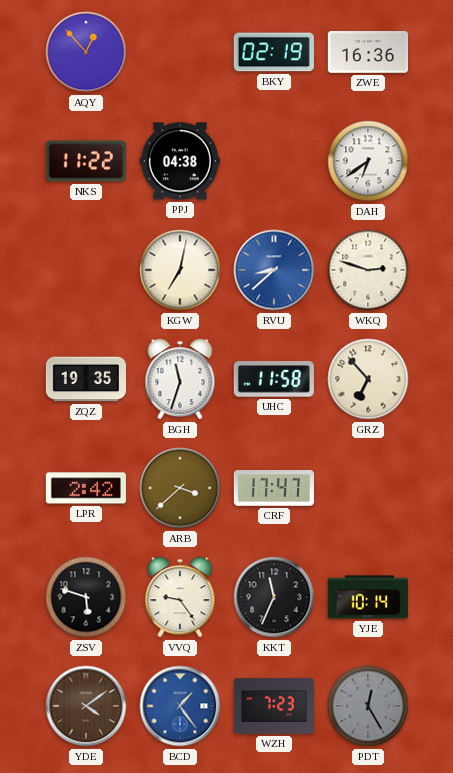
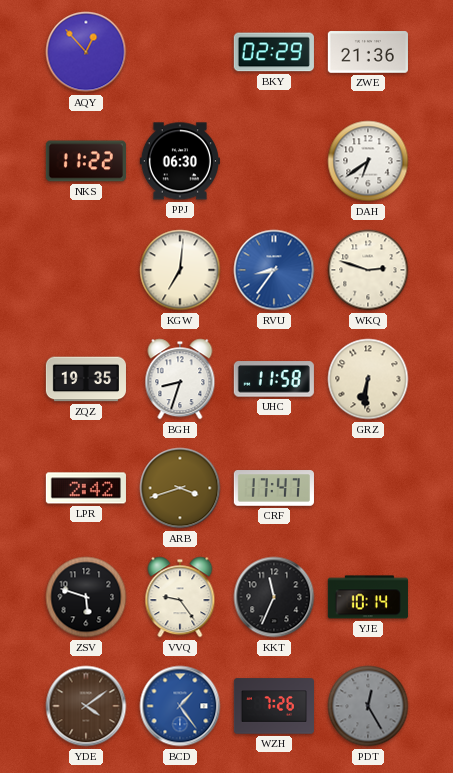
BKY: 02:19 -> 02:29
ZWE: 16:36 -> 21:36
PPJ: 04:38 -> 06:30
KGW: 7:02 -> 7:01
RVU: 8:38 -> 8:36
BGH: 11:33 -> 8:33
GRZ: 6:53 -> 6:31
ARB: 3:38 -> 3:42
WZH: 7:23 -> 7:26
